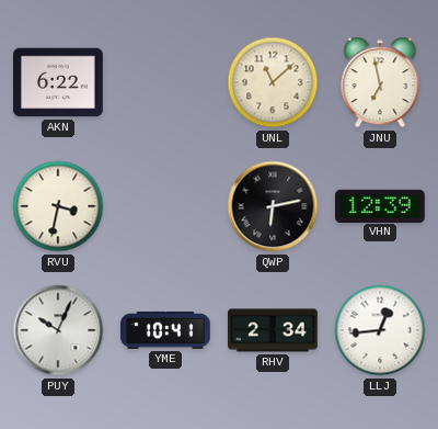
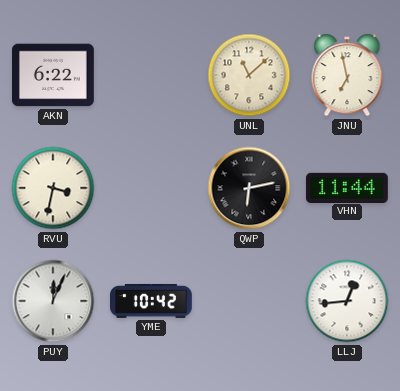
VHN: 12:39 -> 11:44
PUY: 10:04 -> 12:04
YME: 10:41 -> 10:42
RHV: 2:34 -> none
